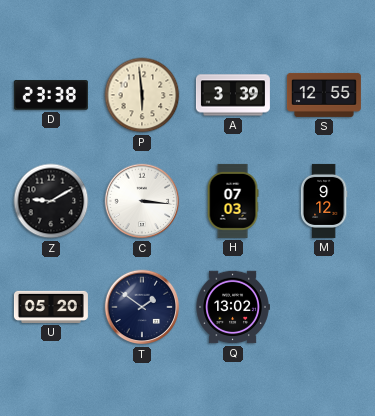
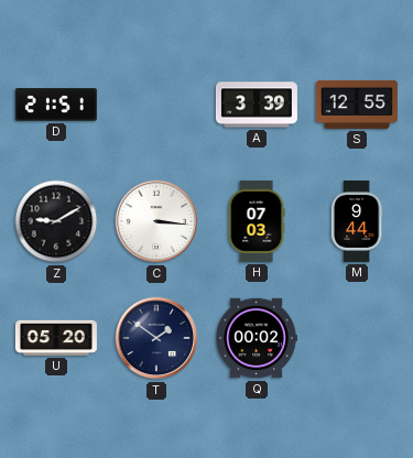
D: 23:38 -> 21:51
P: 5:59 -> none
M: 9:12 -> 9:44
Q: 13:02 -> 00:02
